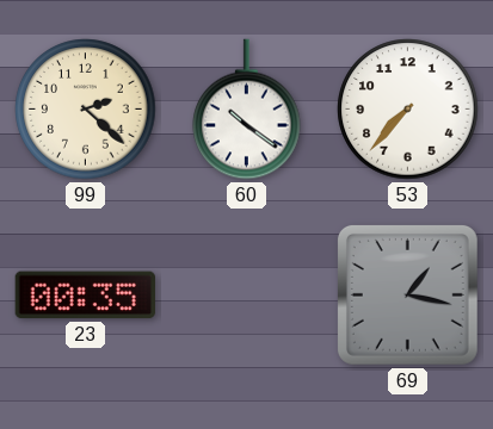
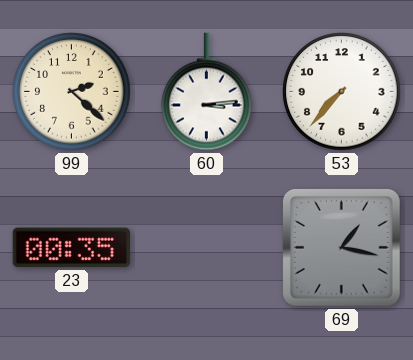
60: 10:21 -> 3:14
